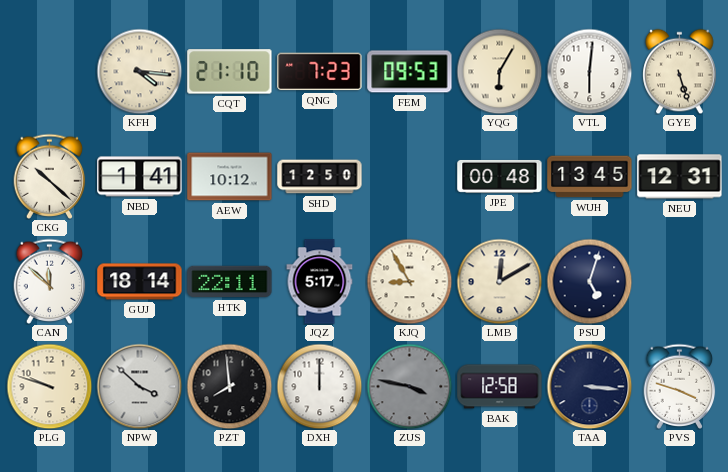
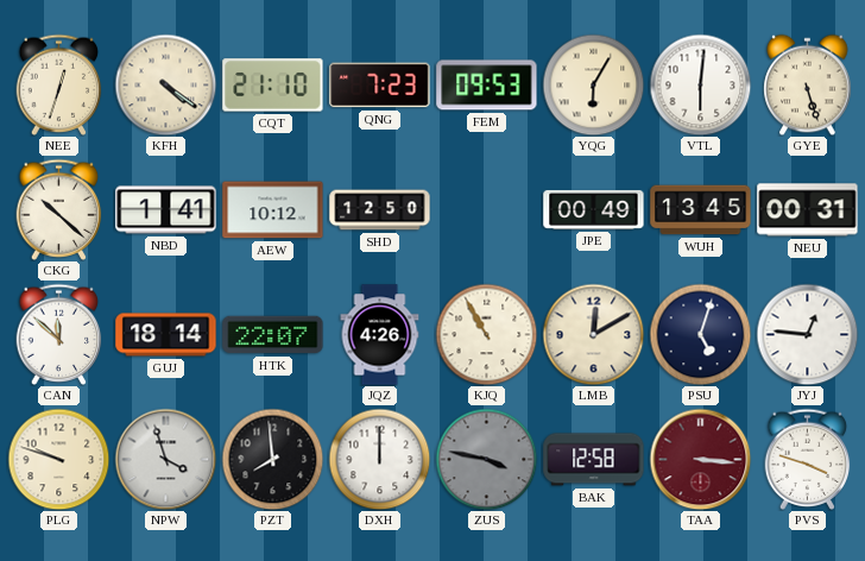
NEE: none -> 12:33
KFH: 4:16 -> 4:21
JPE: 00:48 -> 00:49
NEU: 12:31 -> 00:31
HTK: 22:11 -> 22:07
JQZ: 5:17 -> 4:26
KJQ: 8:55 -> 10:55
JYJ: none -> 12:46
NPW: 3:52 -> 3:57
TAA dial: navy -> burgundy
